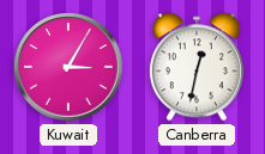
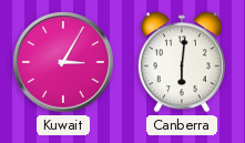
Canberra: 12:32 -> 6:01
